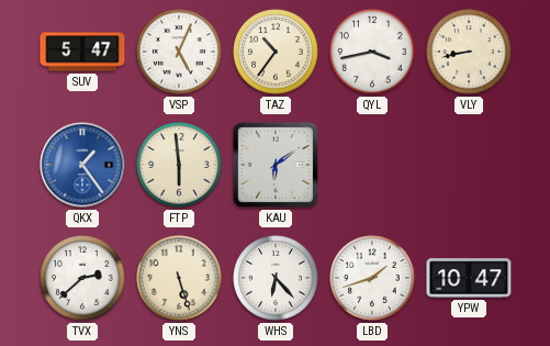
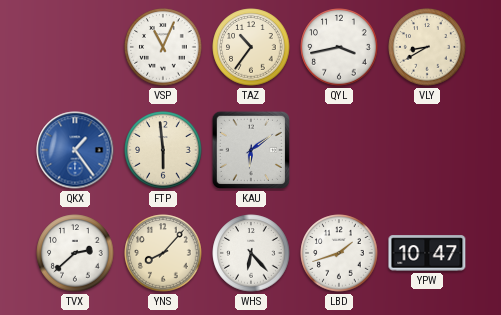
SUV: 5:47 -> none
VSP: 5:04 -> 11:04
VLY: 8:43 -> 8:40
YNS: 5:27 -> 8:07
